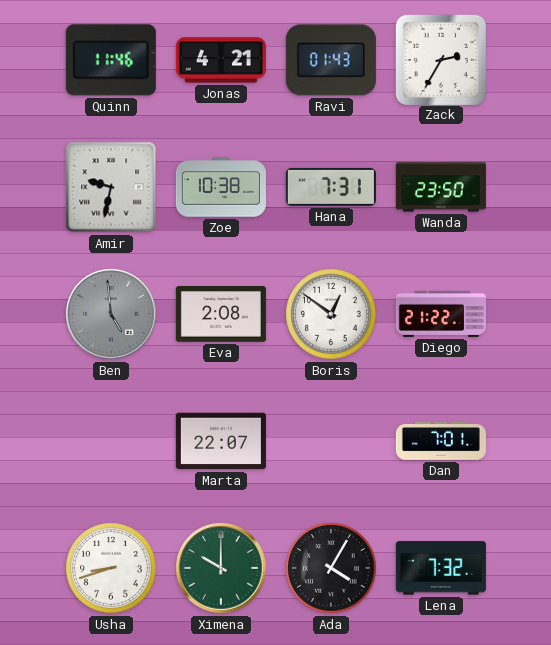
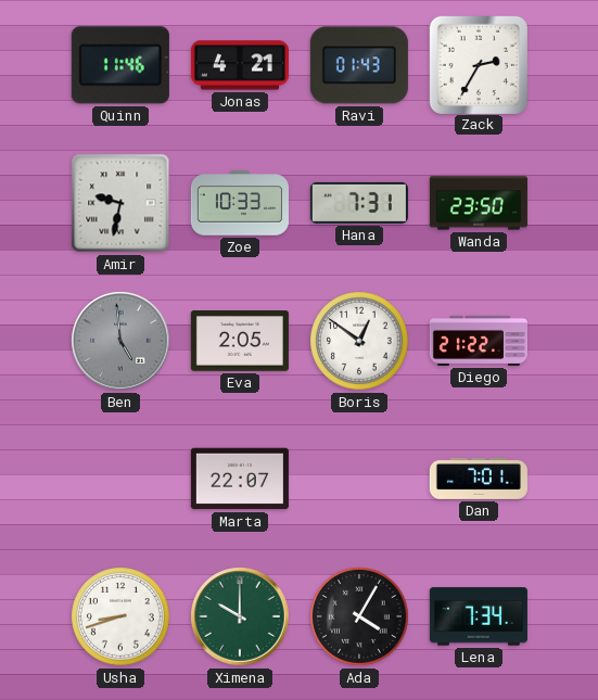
Zoe: 10:38 -> 10:33
Eva: 2:08 -> 2:05
Lena: 7:32 -> 7:34
